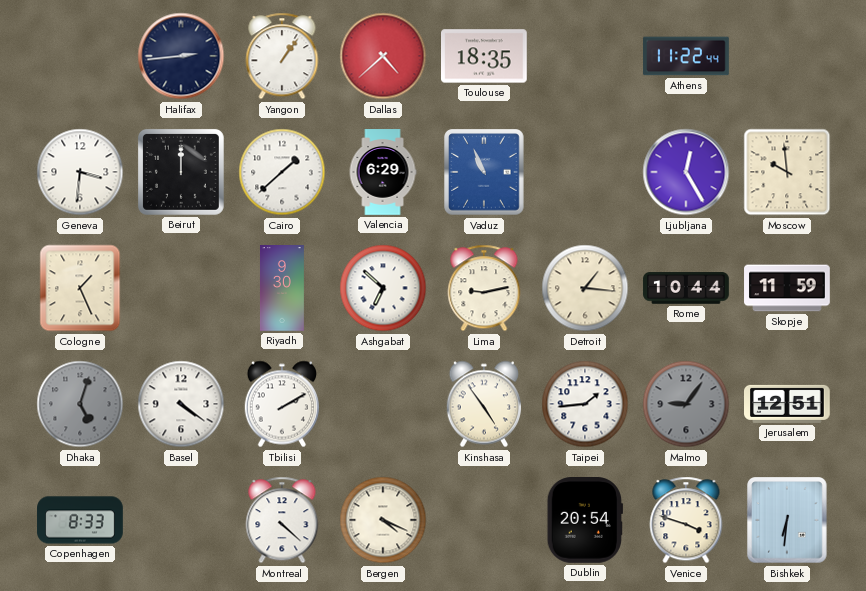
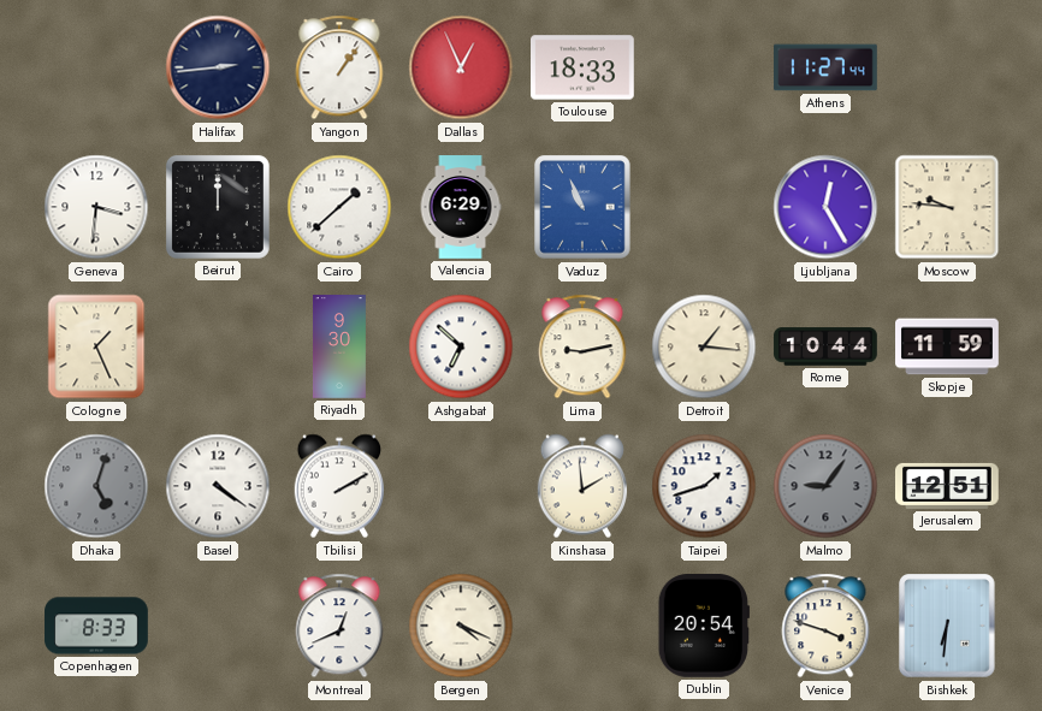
Dallas: 4:38 -> 12:56
Toulouse: 18:35 -> 18:33
Athens: 11:22 -> 11:27
Moscow: 9:59 -> 9:46
Kinshasa: 4:54 -> 1:59
Taipei: 1:44 -> 1:42
Montreal: 4:22 -> 12:41
